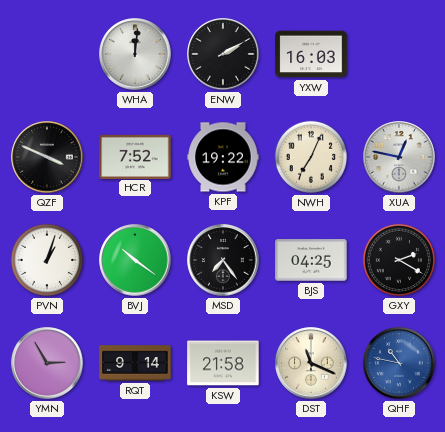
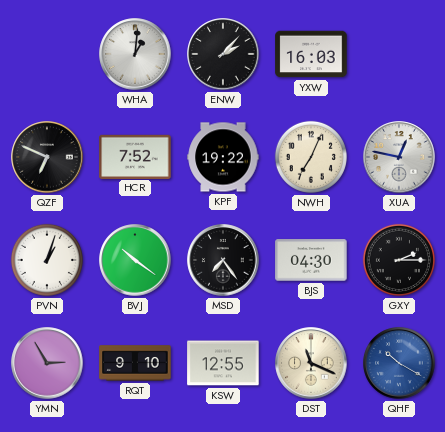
WHA: 12:01 -> 1:01
ENW: 2:10 -> 2:07
QZF: 3:49 -> 6:49
BJS: 04:25 -> 04:30
GXY: 2:20 -> 2:15
RQT: 9:14 -> 9:10
KSW: 21:58 -> 12:55
QHF: 10:47 -> 10:20
